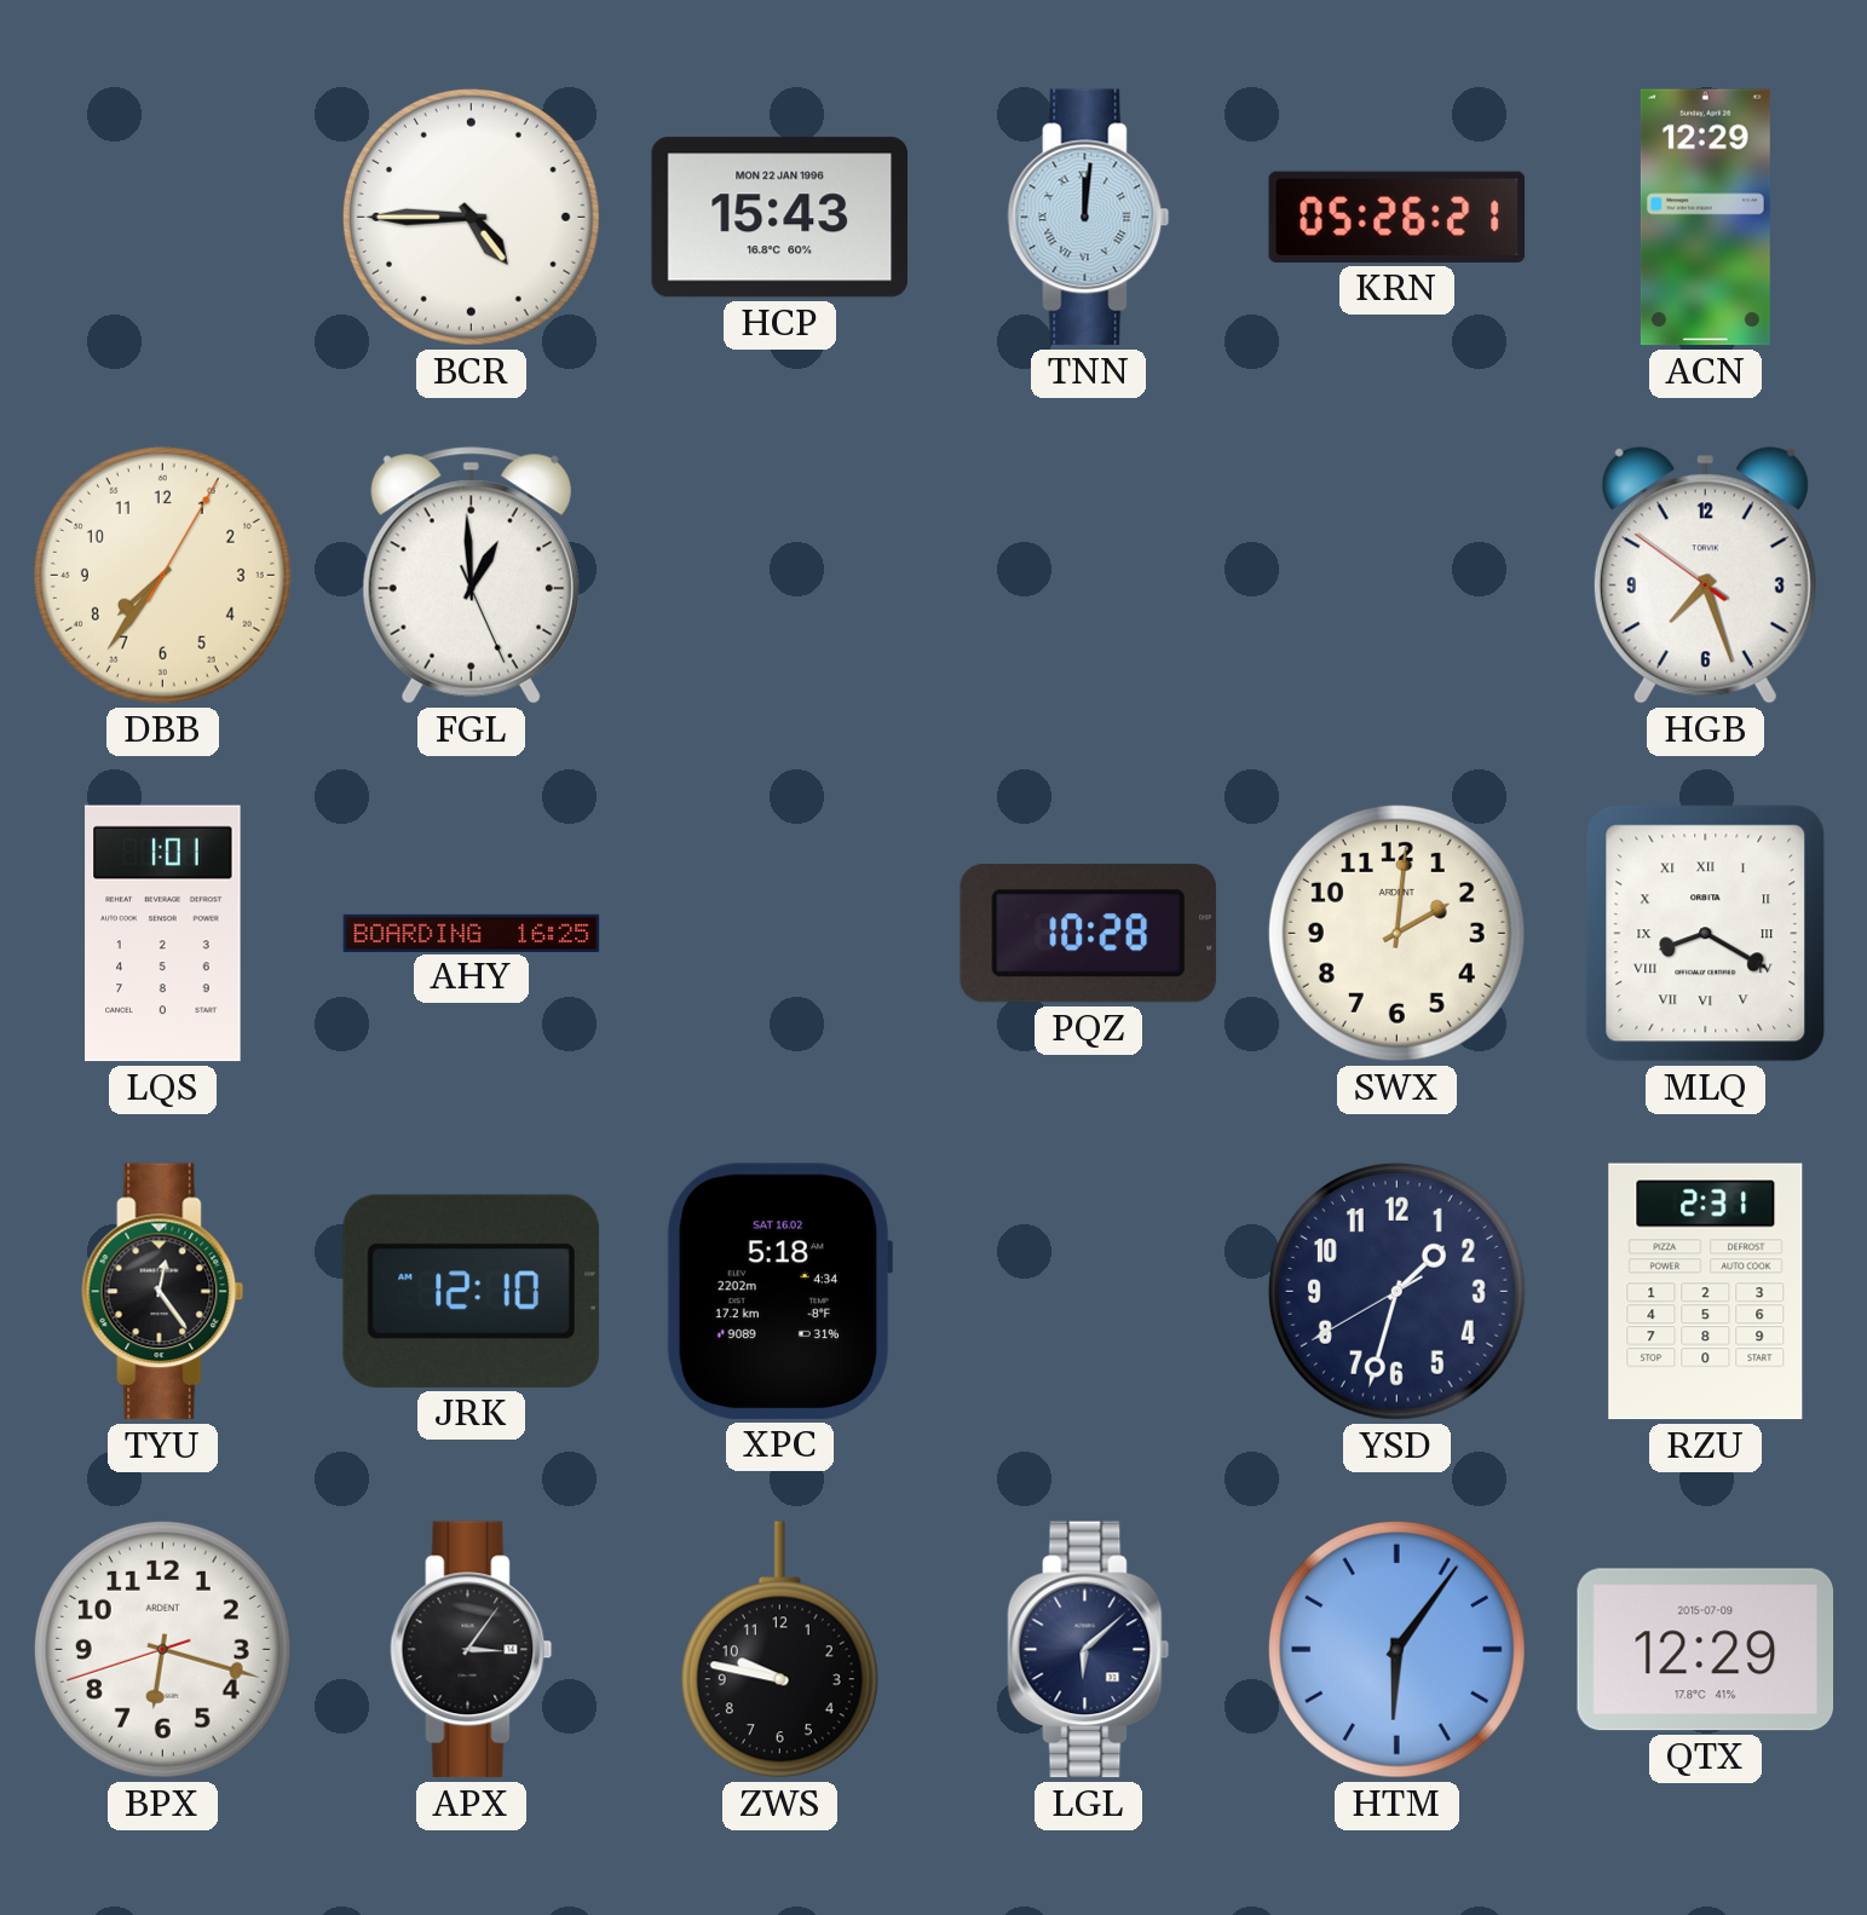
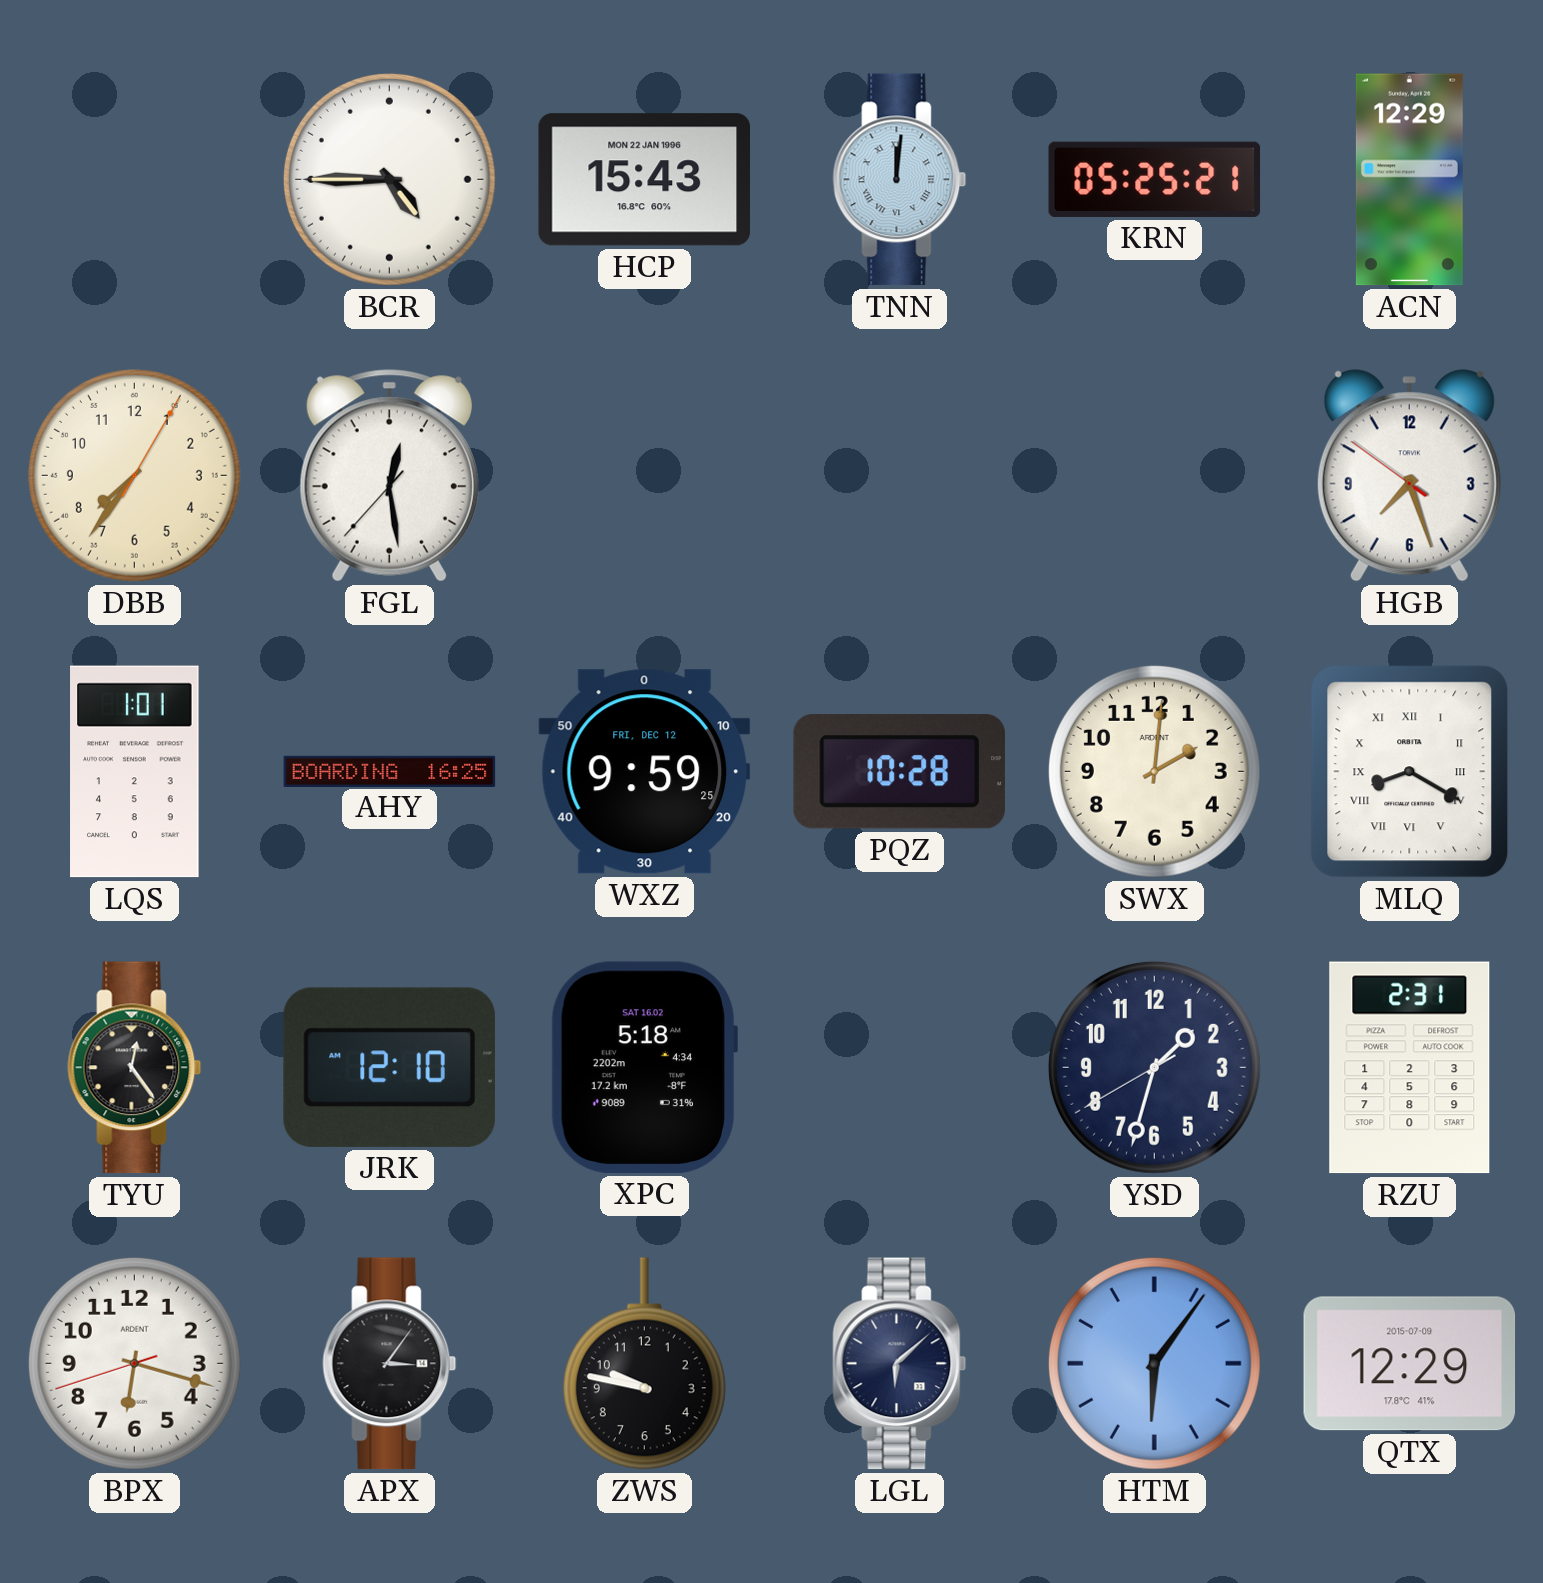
KRN: 05:26 -> 05:25
FGL: 12:59 -> 12:28
WXZ: none -> 9:59
